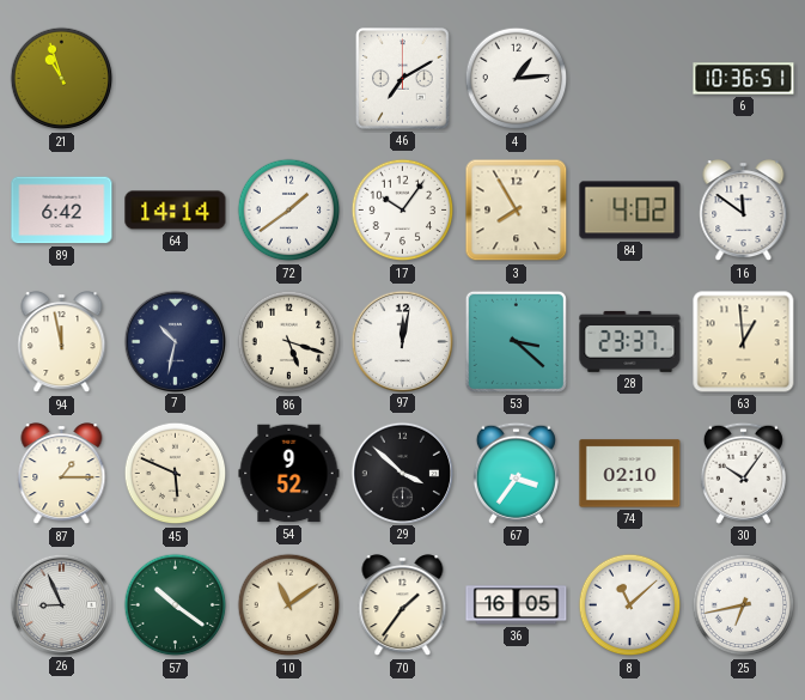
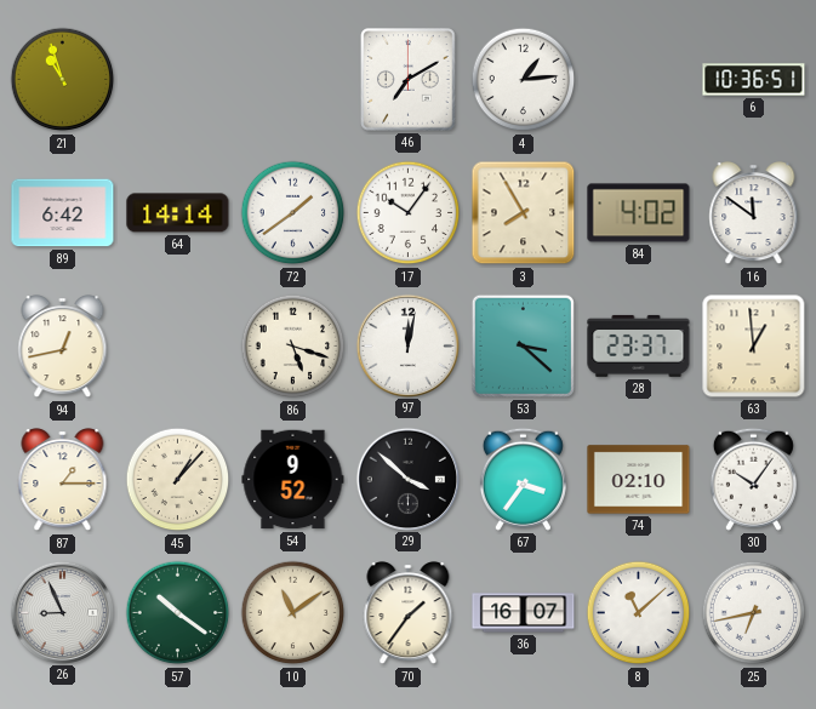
94: 11:58 -> 12:43
7: 10:32 -> none
45: 5:49 -> 1:07
36: 16:05 -> 16:07
